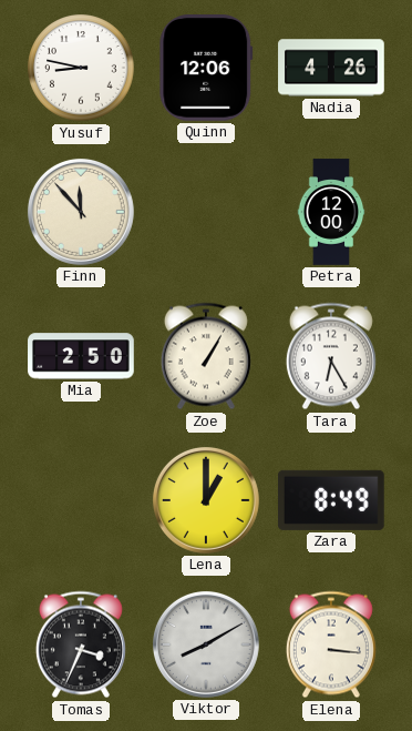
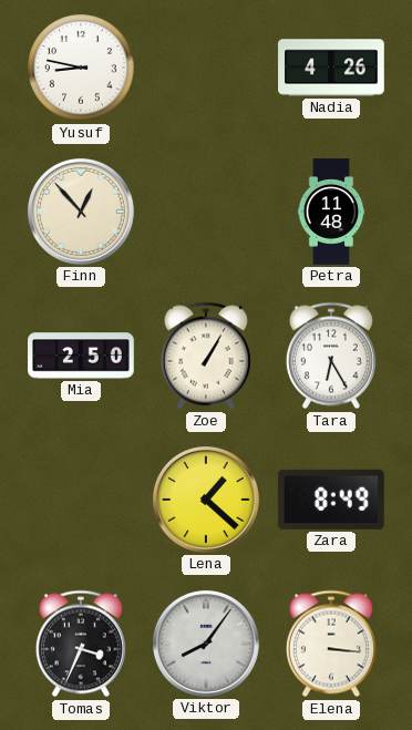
Quinn: 12:06 -> none
Finn: 11:53 -> 12:53
Petra: 12:00 -> 11:48
Lena: 1:00 -> 1:22
Viktor: 8:10 -> 8:06
